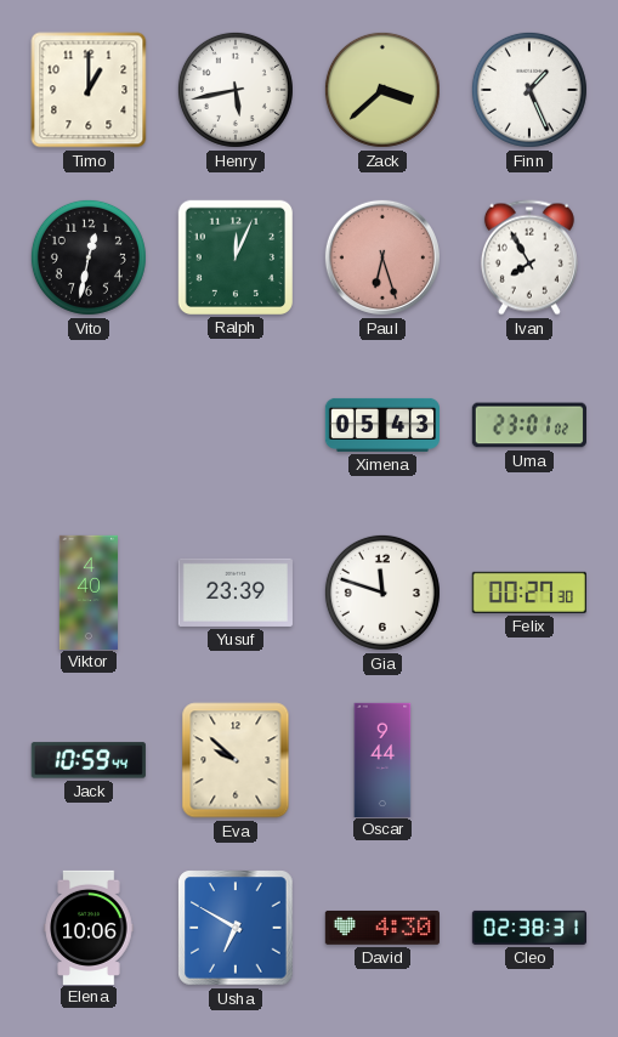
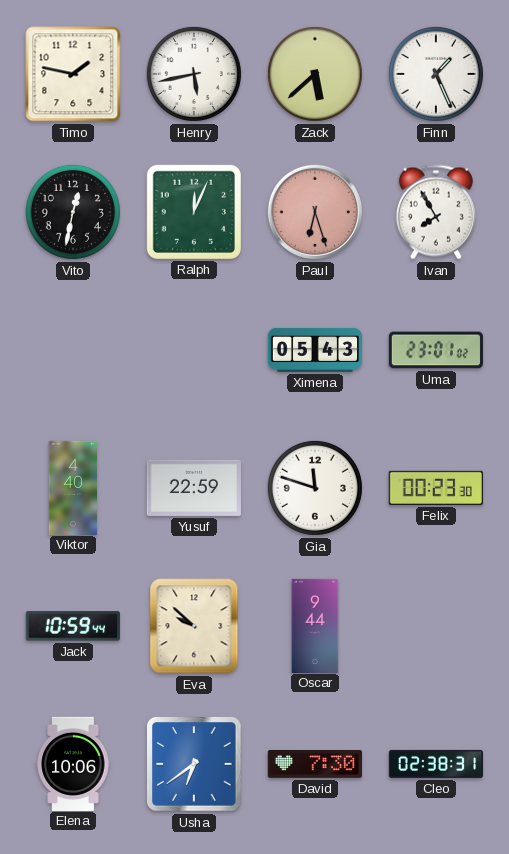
Timo: 1:00 -> 1:47
Zack: 3:38 -> 5:38
Yusuf: 23:39 -> 22:59
Felix: 00:27 -> 00:23
Usha: 6:50 -> 6:39
David: 4:30 -> 7:30
